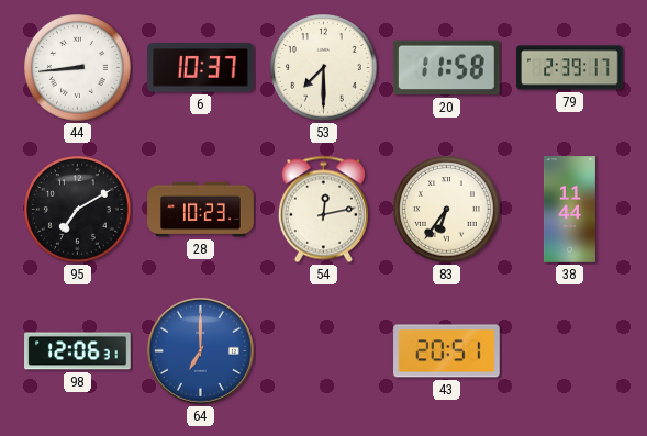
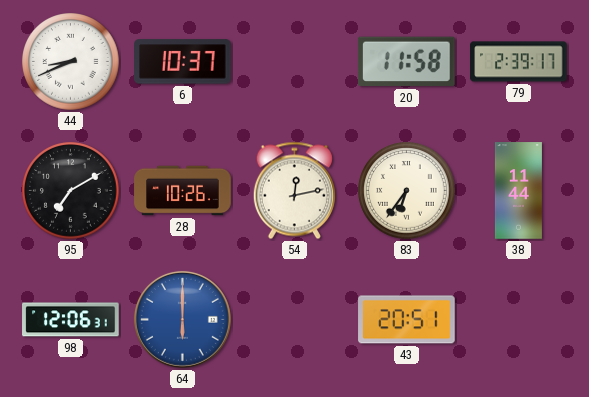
44: 8:44 -> 8:41
53: 7:30 -> none
28: 10:23 -> 10:26
64: 7:00 -> 6:00
